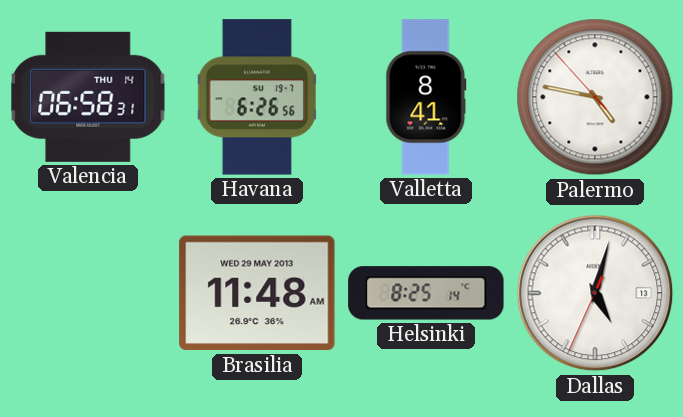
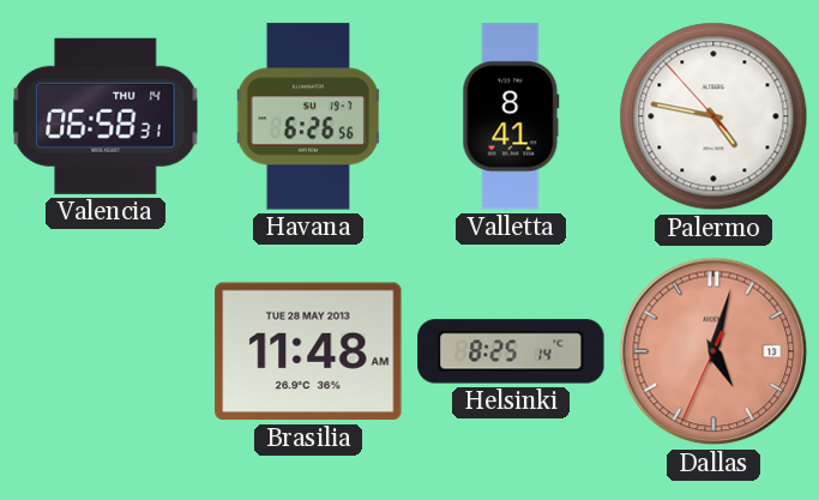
Brasilia date: WED 29 MAY 2013 -> TUE 28 MAY 2013
Dallas dial: white -> salmon
